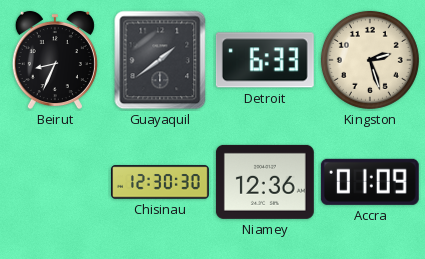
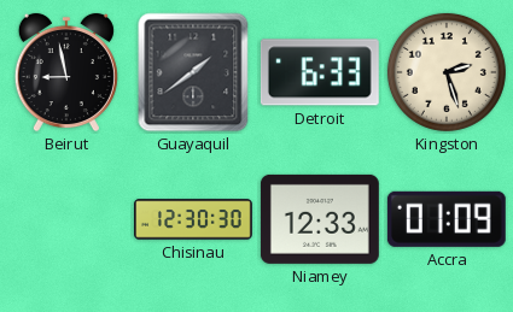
Beirut: 8:34 -> 8:58
Niamey: 12:36 -> 12:33
